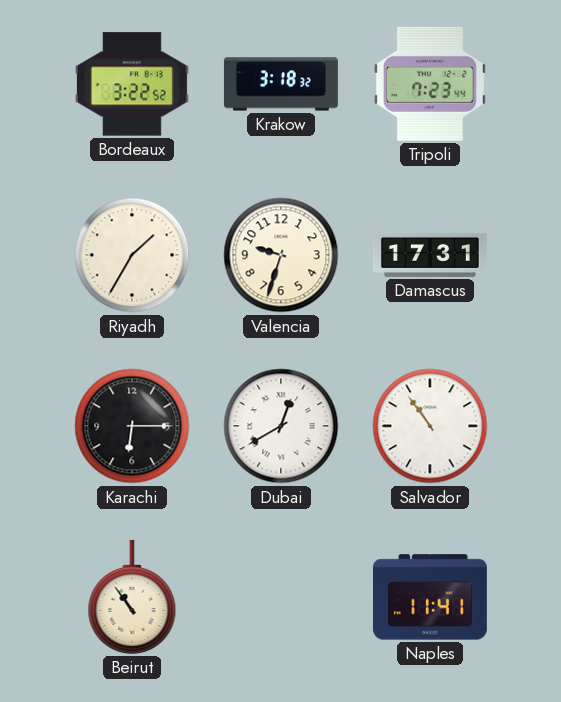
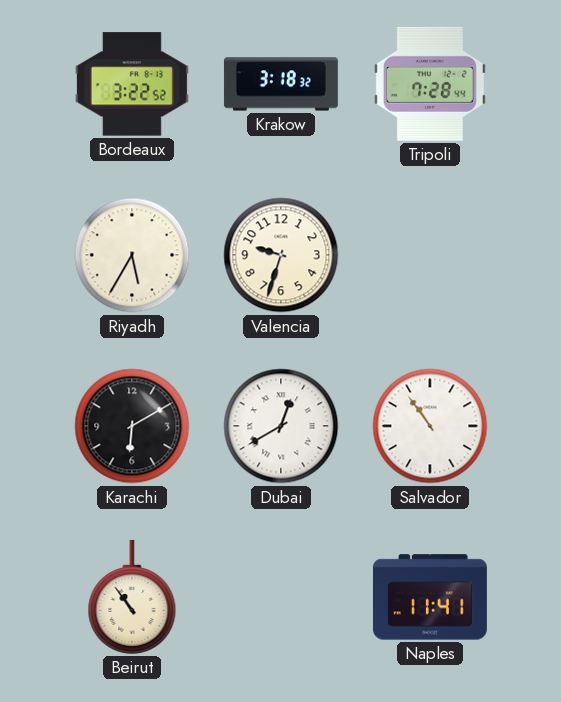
Tripoli: 7:23 -> 7:28
Riyadh: 1:35 -> 5:35
Damascus: 17:31 -> none
Karachi: 6:15 -> 6:10
